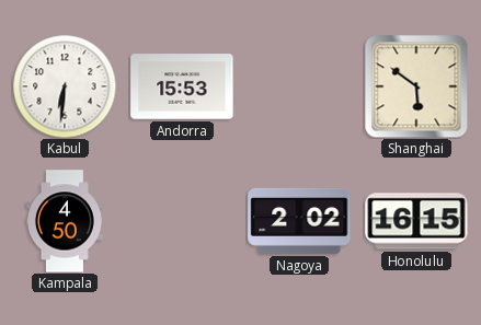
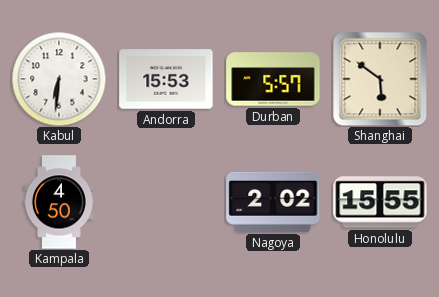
Durban: none -> 5:57
Honolulu: 16:15 -> 15:55
